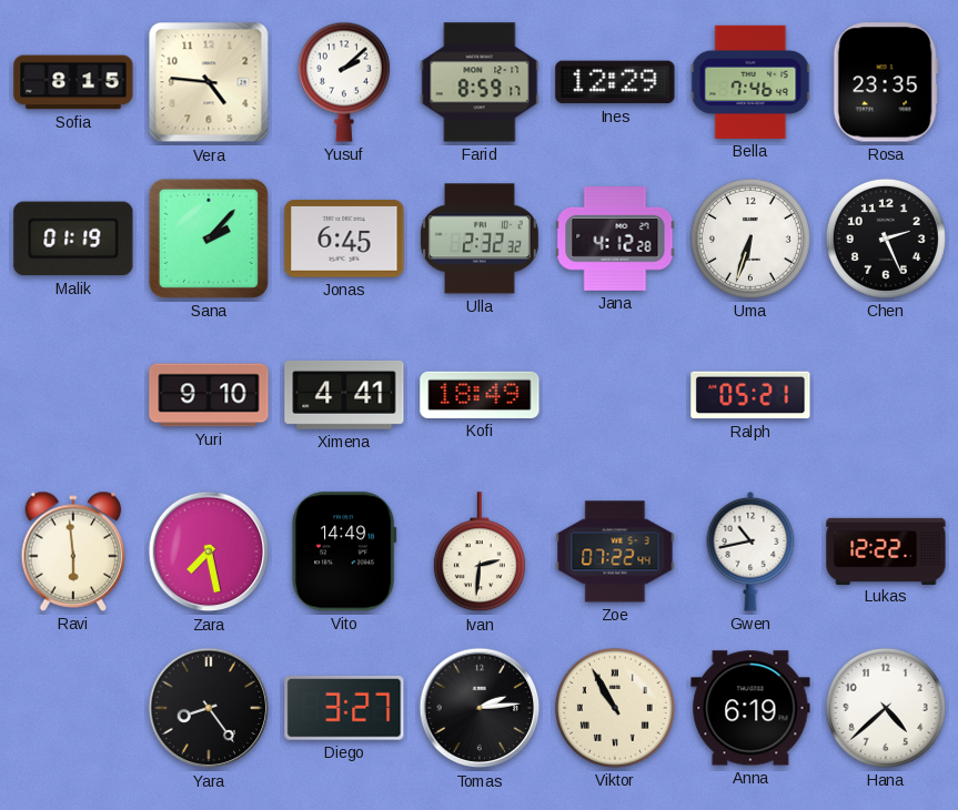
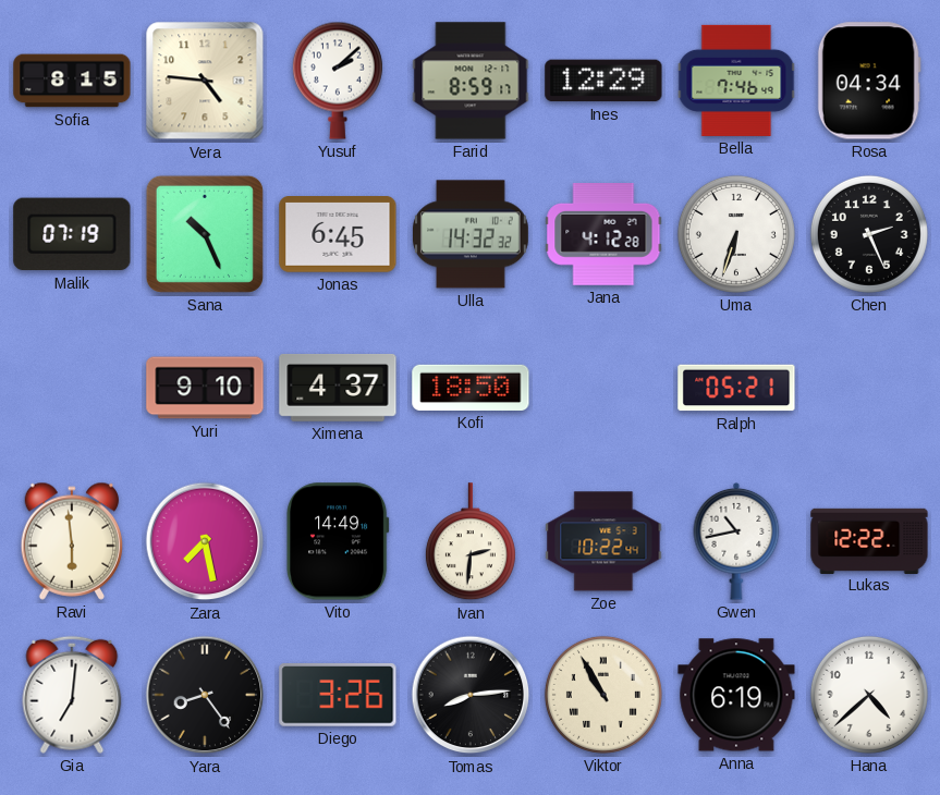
Rosa: 23:35 -> 04:34
Malik: 01:19 -> 07:19
Sana: 2:07 -> 10:26
Ulla: 2:32 -> 14:32
Ximena: 4:41 -> 4:37
Kofi: 18:49 -> 18:50
Zoe: 07:22 -> 10:22
Gia: none -> 7:01
Diego: 3:27 -> 3:26
Tomas: 2:14 -> 8:14
